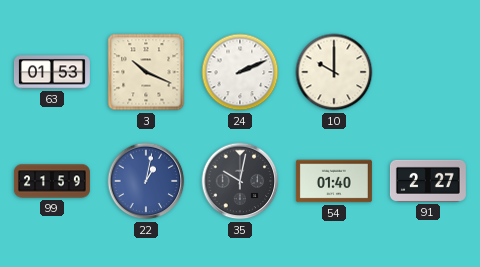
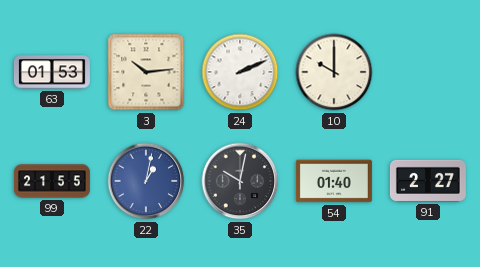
3: 10:19 -> 10:14
99: 21:59 -> 21:55
